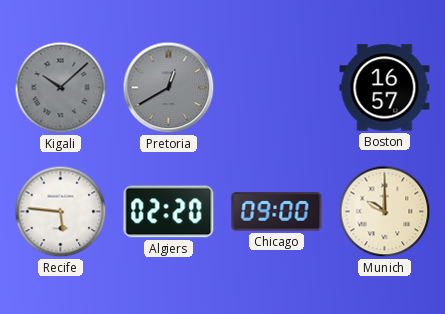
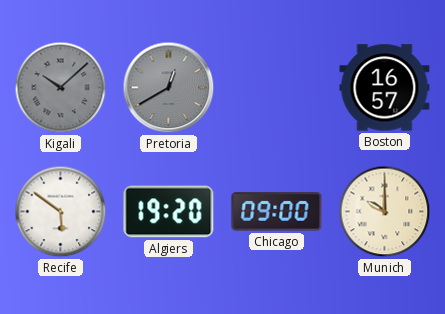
Recife: 5:46 -> 5:51
Algiers: 02:20 -> 19:20
